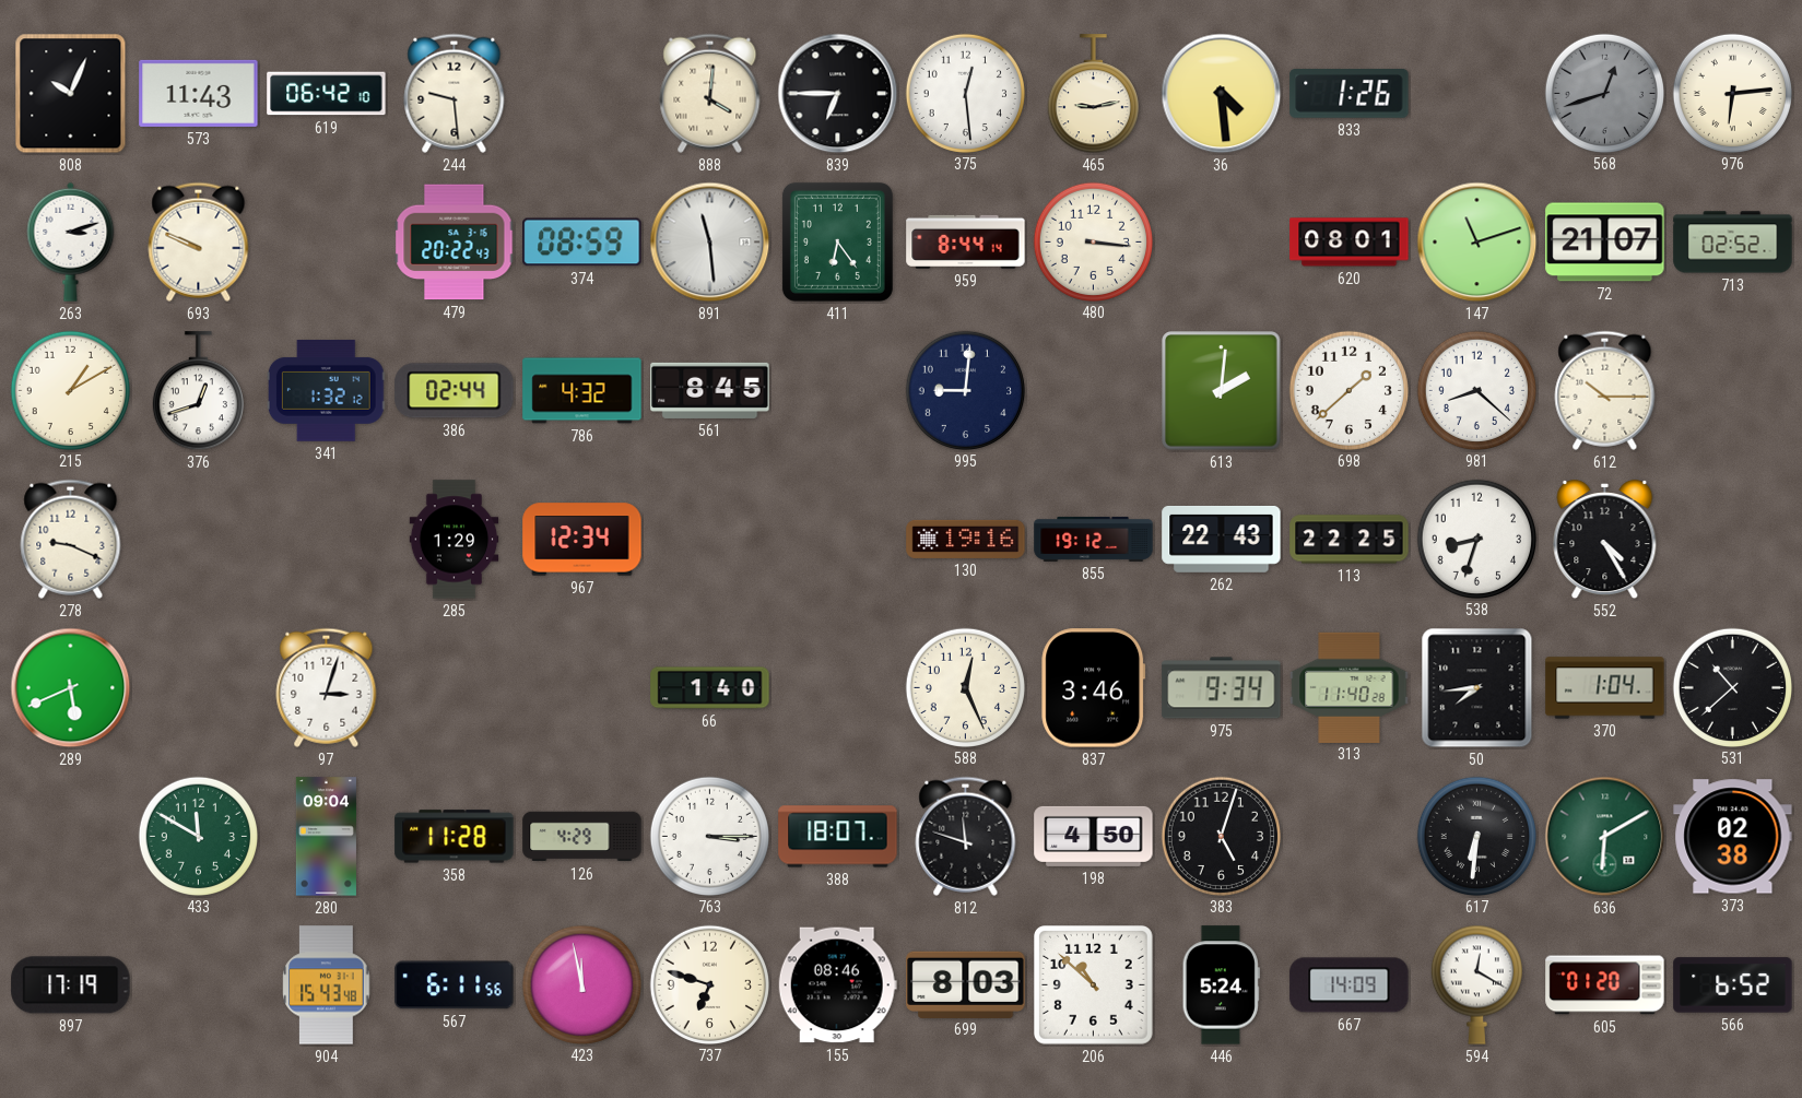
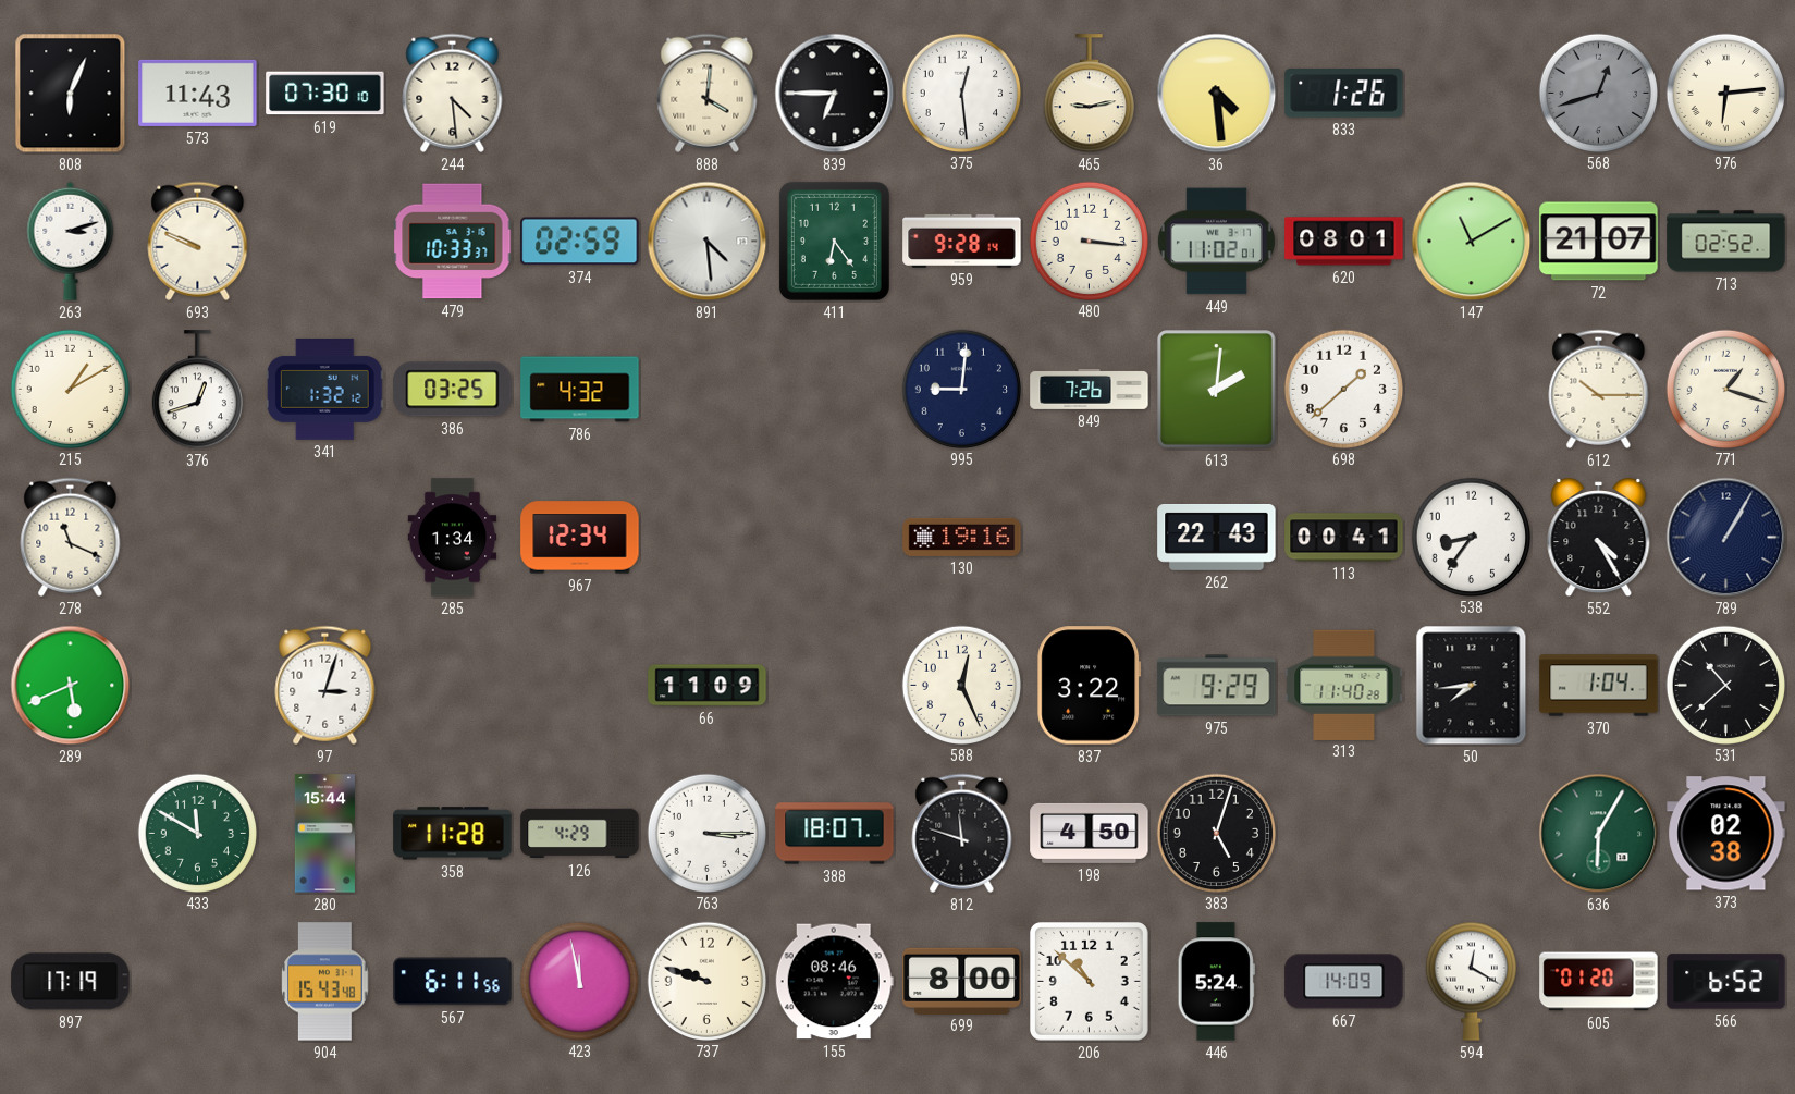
808: 10:04 -> 6:04
619: 06:42 -> 07:30
244: 9:29 -> 4:29
479: 20:22 -> 10:33
374: 08:59 -> 02:59
891: 11:29 -> 4:29
959: 8:44 -> 9:28
449: none -> 11:02
147: 11:12 -> 11:10
386: 02:44 -> 03:25
561: 8:45 -> none
849: none -> 7:26
981: 8:22 -> none
771: none -> 1:18
278: 9:19 -> 11:19
285: 1:29 -> 1:34
855: 19:12 -> none
113: 22:25 -> 00:41
538: 8:33 -> 8:36
789: none -> 1:05
66: 1:40 -> 11:09
837: 3:46 -> 3:22
975: 9:34 -> 9:29
280: 09:04 -> 15:44
617: 6:31 -> none
636: 6:10 -> 6:05
737: 6:48 -> 9:48
699: 8:03 -> 8:00
